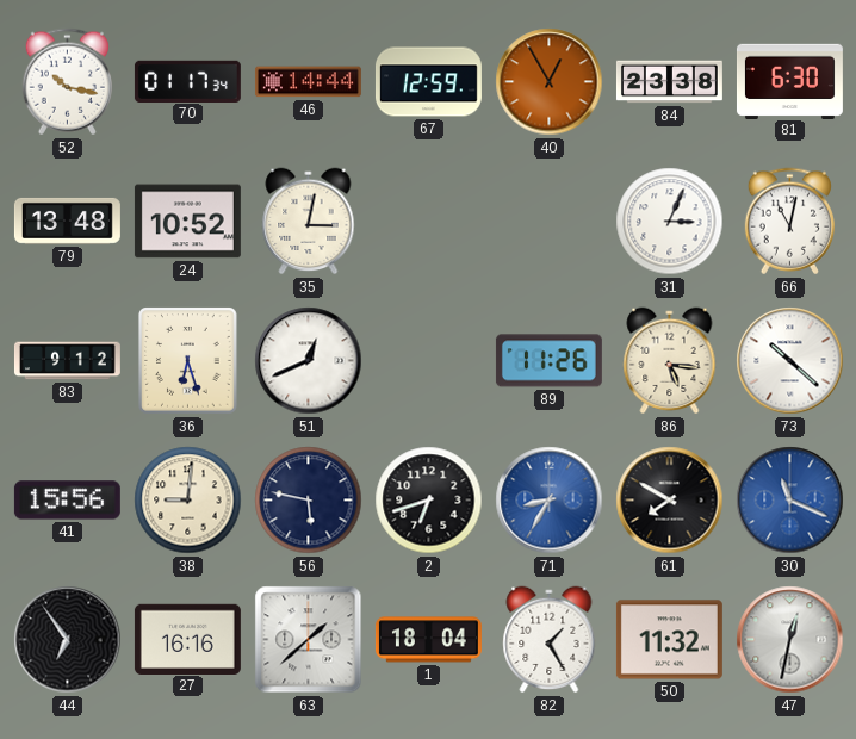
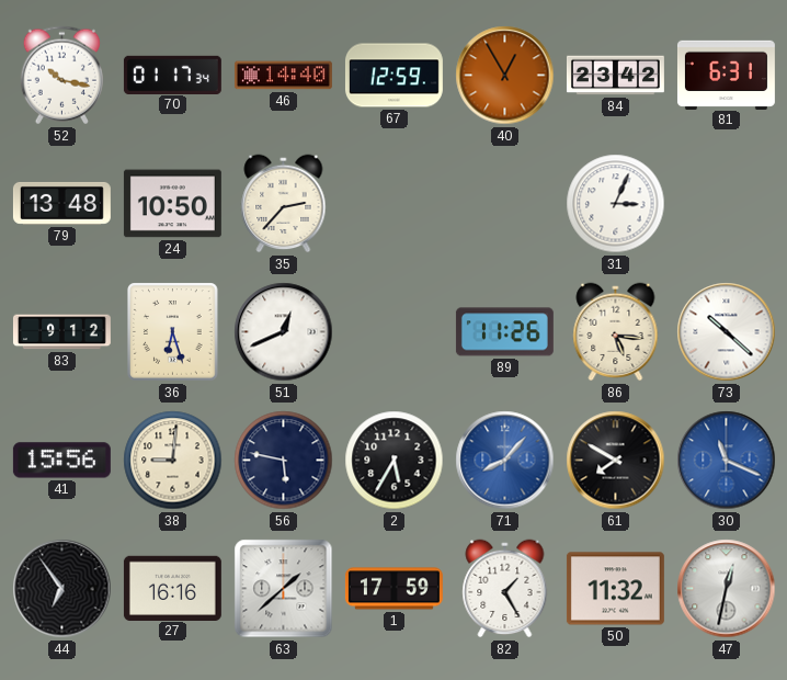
46: 14:44 -> 14:40
84: 23:38 -> 23:42
81: 6:30 -> 6:31
24: 10:52 -> 10:50
35: 3:02 -> 2:37
66: 11:02 -> none
2: 6:42 -> 5:35
71: 8:35 -> 8:07
1: 18:04 -> 17:59
